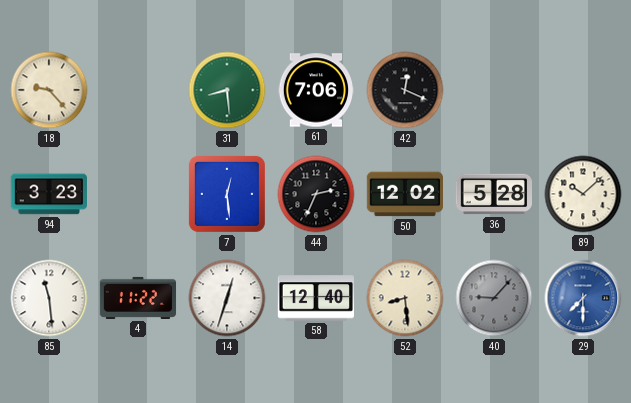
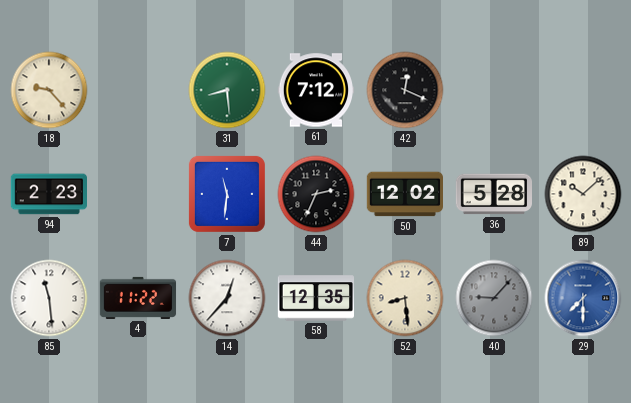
61: 7:06 -> 7:12
94: 3:23 -> 2:23
7: 12:29 -> 11:31
14: 12:33 -> 12:37
58: 12:40 -> 12:35
